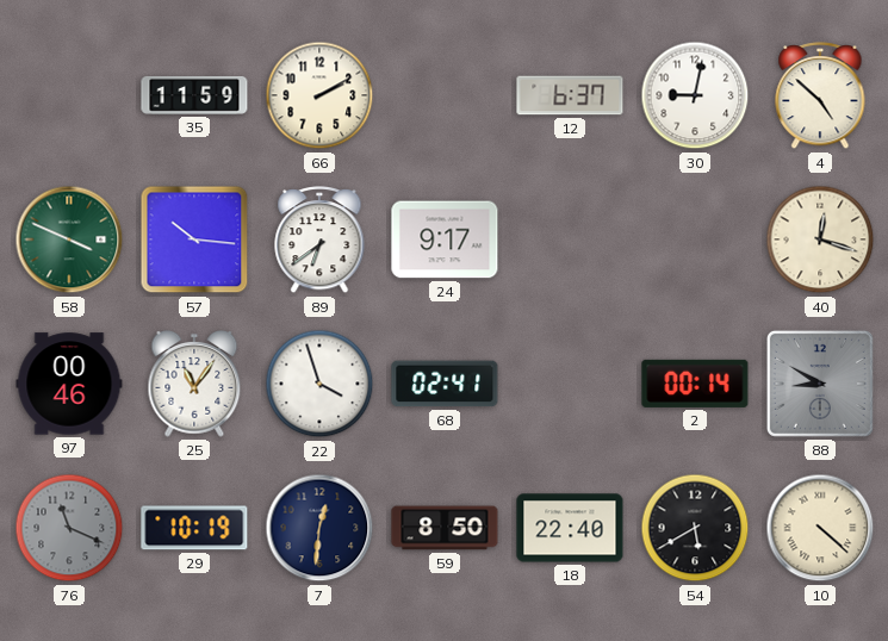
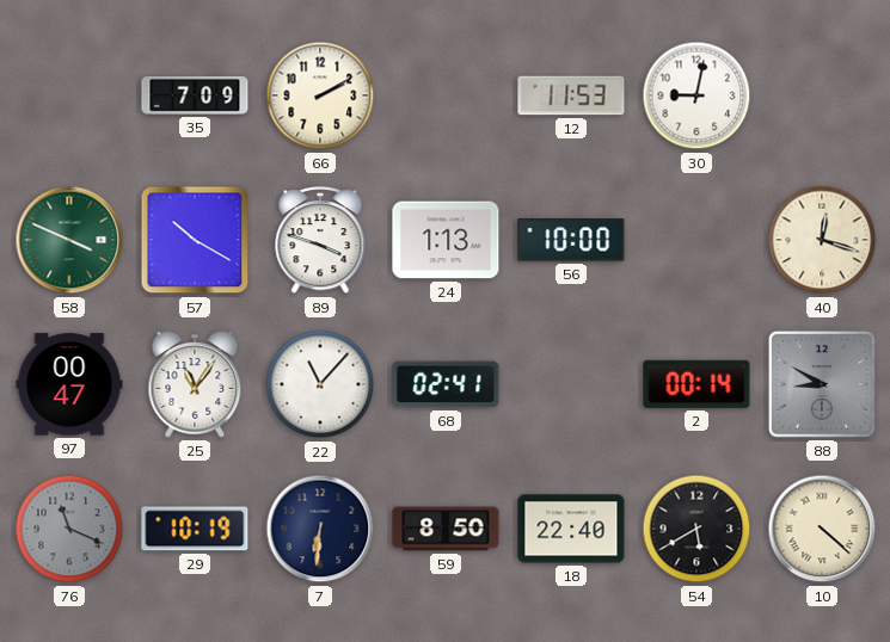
35: 11:59 -> 7:09
12: 6:37 -> 11:53
4: 4:52 -> none
57: 10:16 -> 10:20
89: 6:39 -> 3:48
24: 9:17 -> 1:13
56: none -> 10:00
97: 00:46 -> 00:47
22: 3:57 -> 11:07
7: 12:31 -> 6:31
